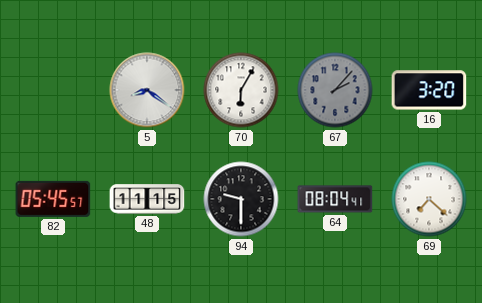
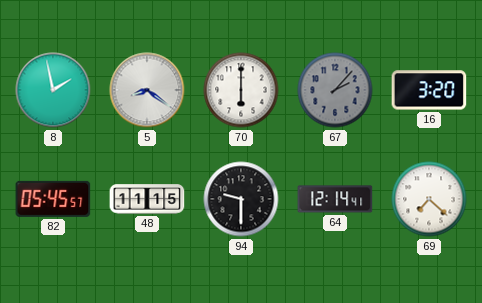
8: none -> 1:58
70: 6:05 -> 6:00
64: 08:04 -> 12:14
